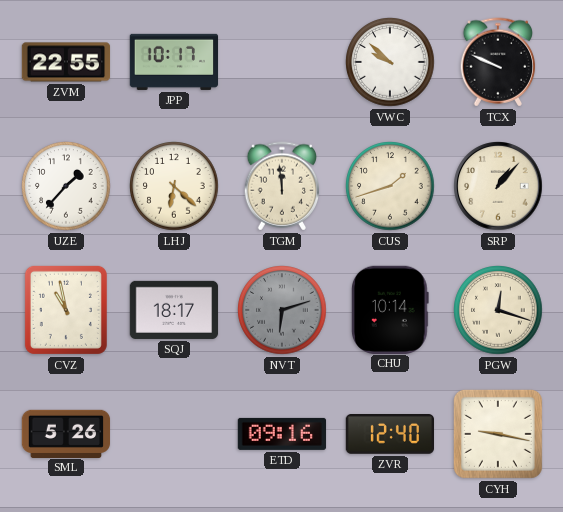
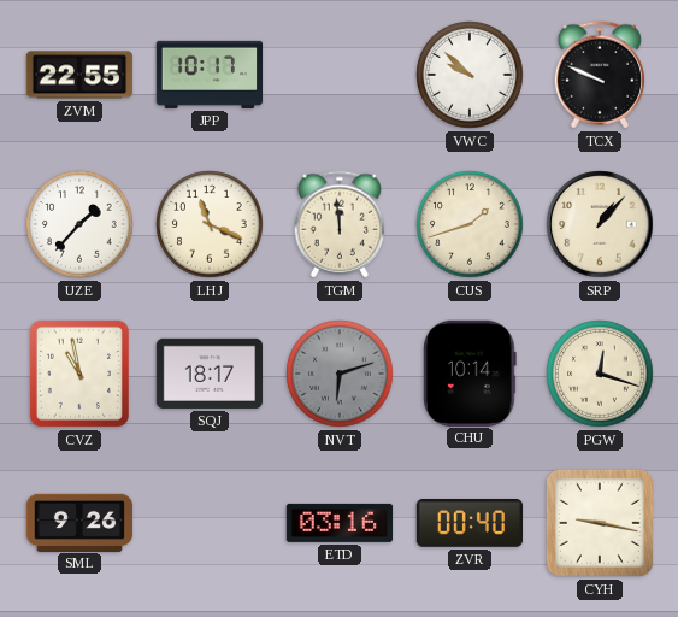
LHJ: 6:22 -> 11:19
SML: 5:26 -> 9:26
ETD: 09:16 -> 03:16
ZVR: 12:40 -> 00:40
